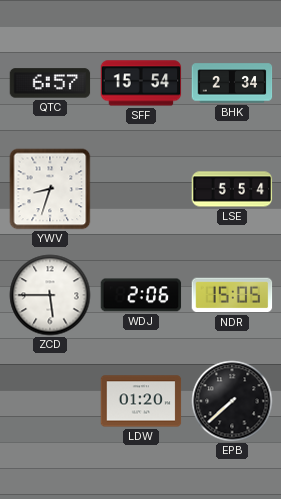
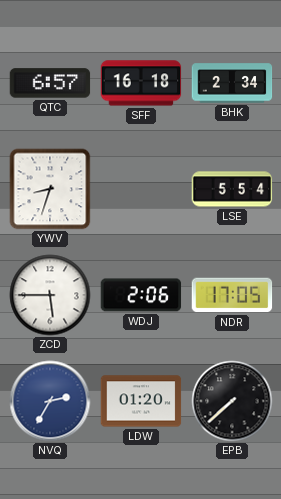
SFF: 15:54 -> 16:18
NDR: 15:05 -> 17:05
NVQ: none -> 2:35
